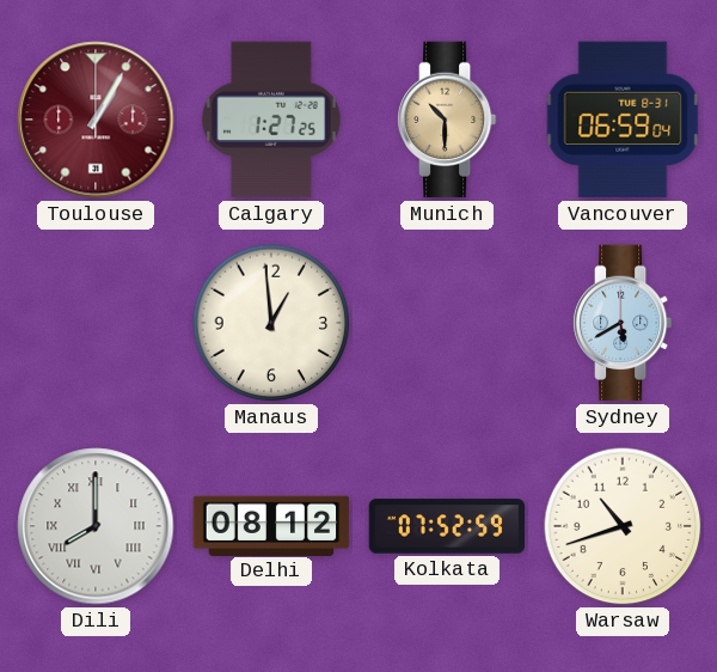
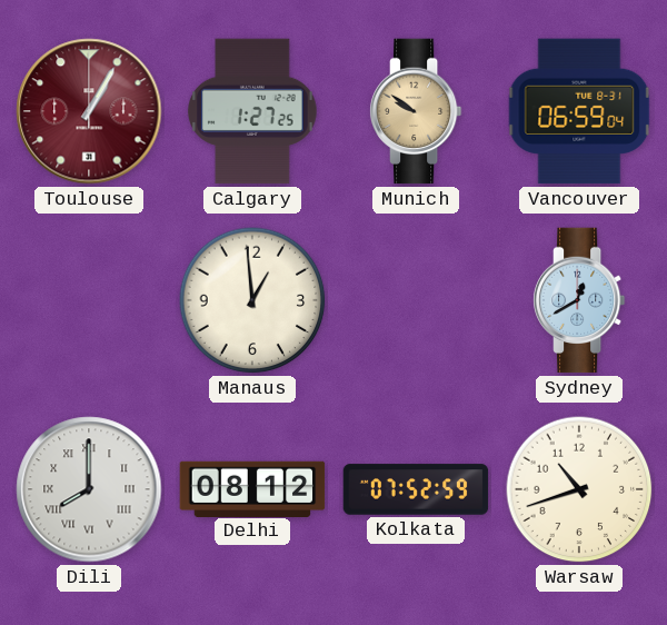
Munich: 10:30 -> 9:51
Sydney: 5:40 -> 12:40
